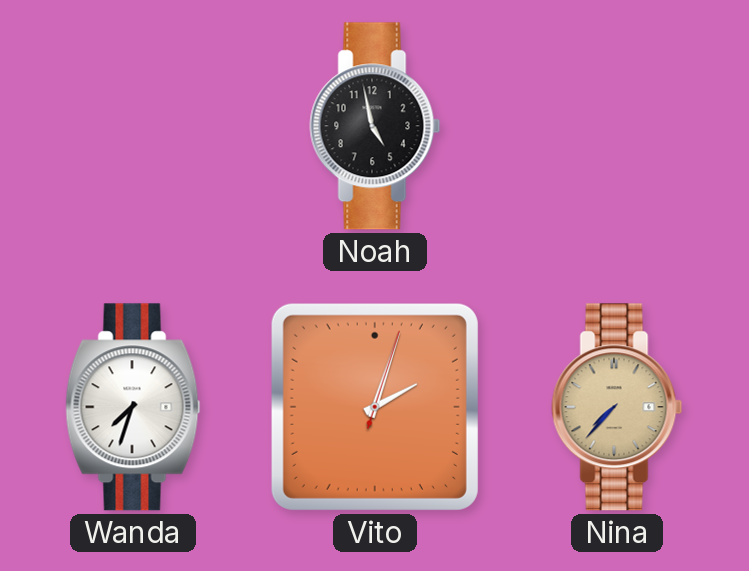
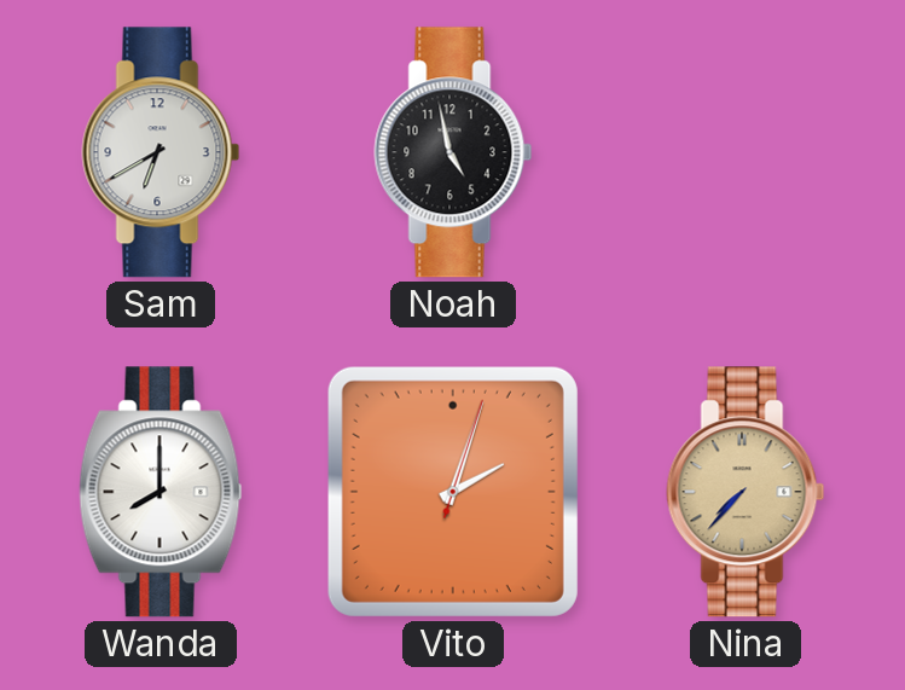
Sam: none -> 6:40
Wanda: 7:33 -> 8:00
